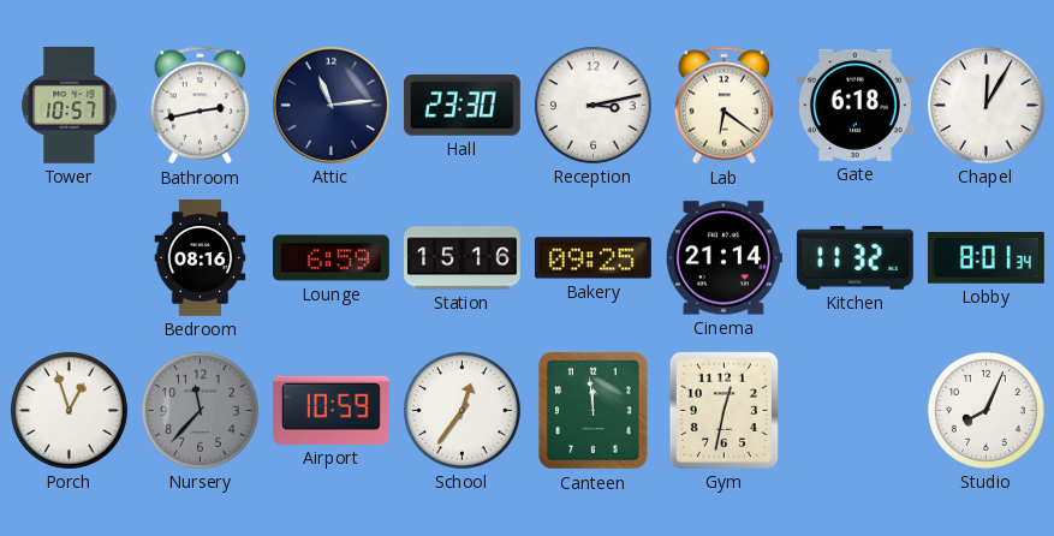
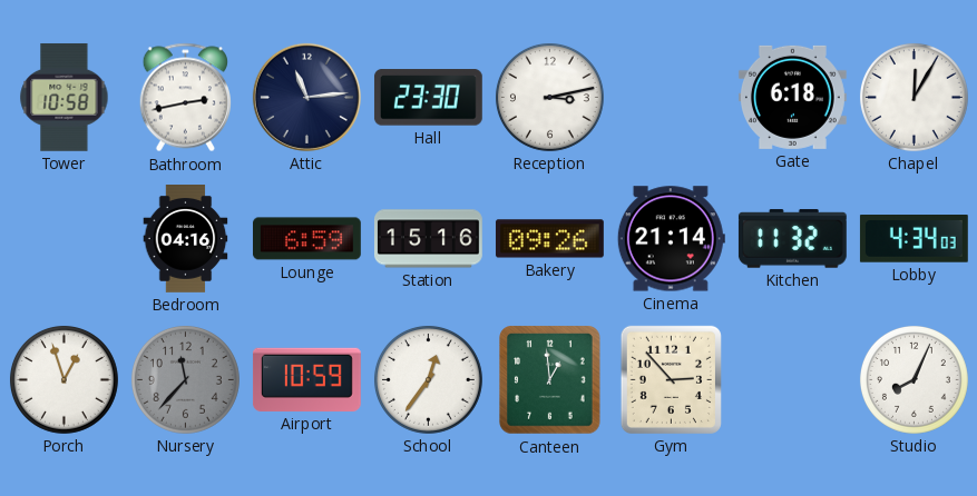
Tower: 10:57 -> 10:58
Lab: 6:21 -> none
Bedroom: 08:16 -> 04:16
Bakery: 09:25 -> 09:26
Lobby: 8:01 -> 4:34
Canteen: 11:59 -> 12:59
Gym: 12:32 -> 2:53
